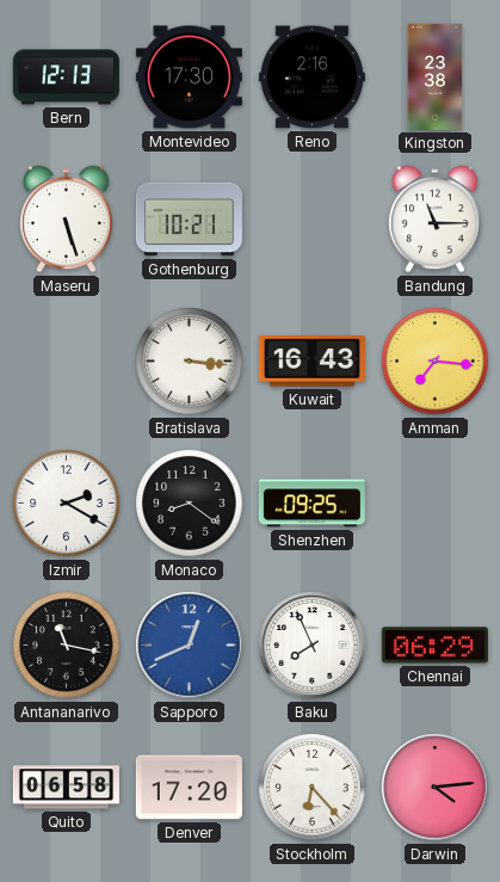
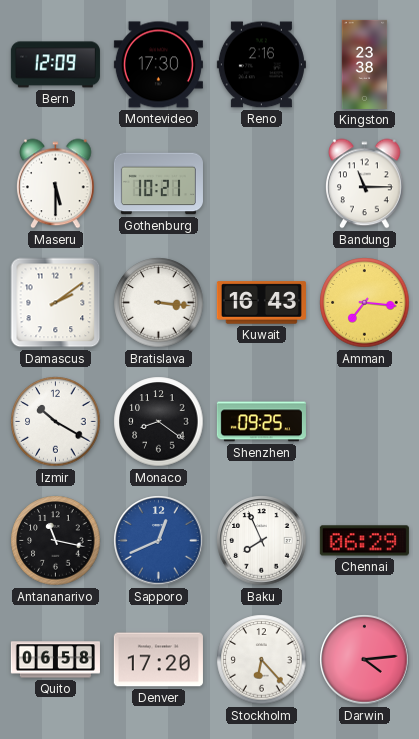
Bern: 12:13 -> 12:09
Maseru: 5:27 -> 5:30
Damascus: none -> 2:09
Izmir: 2:20 -> 10:20
